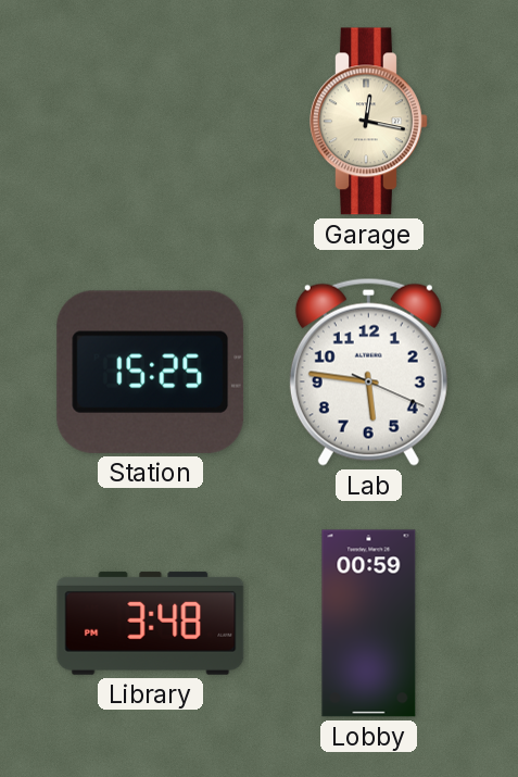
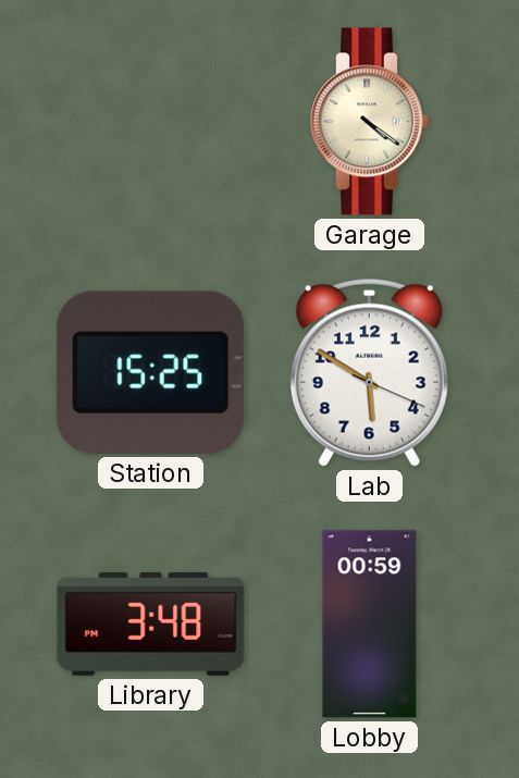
Garage: 12:17 -> 4:21
Lab: 5:46 -> 5:50
